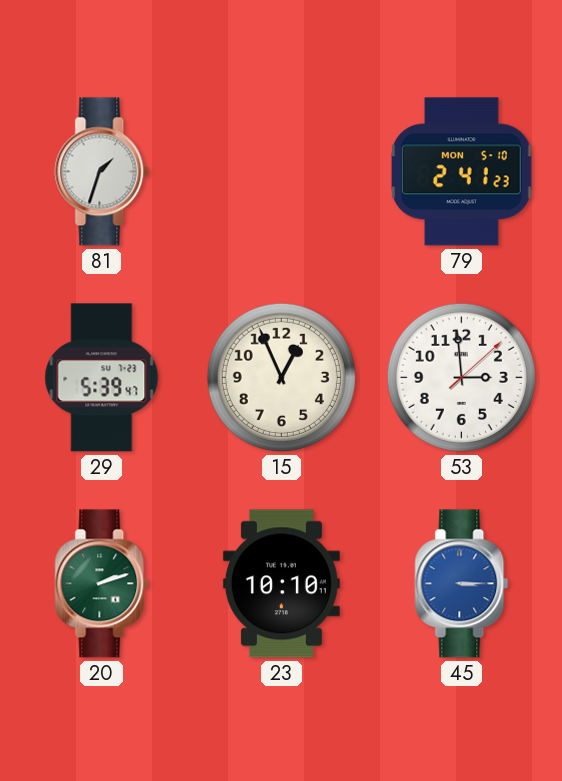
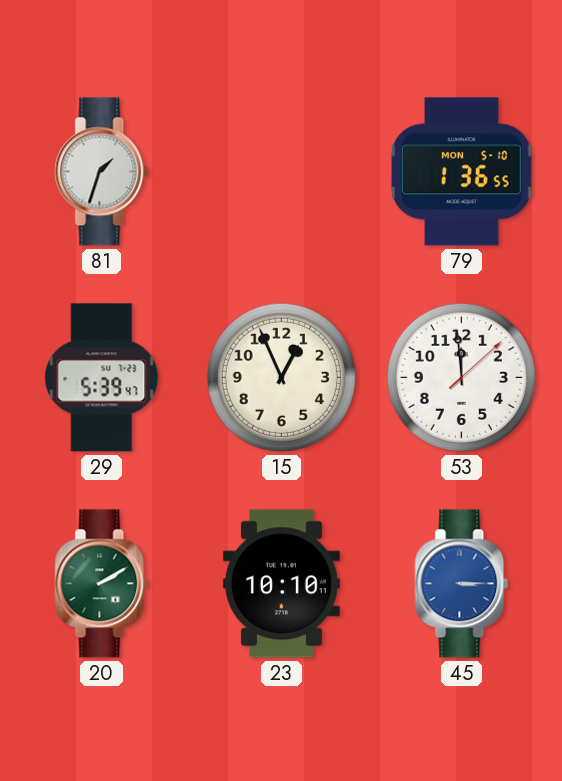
79: 2:41 -> 1:36
53: 2:59 -> 11:59
20: 2:12 -> 2:10
